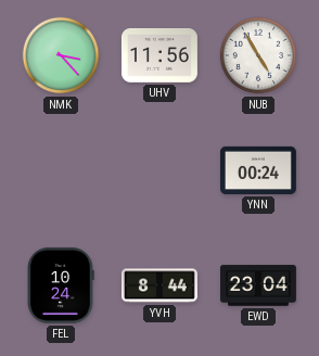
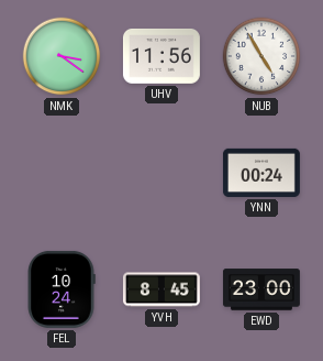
NMK: 3:23 -> 3:21
YVH: 8:44 -> 8:45
EWD: 23:04 -> 23:00
